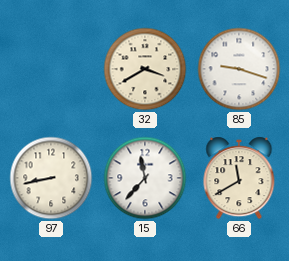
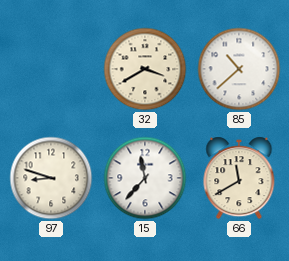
85: 9:18 -> 10:38
97: 8:43 -> 8:48
